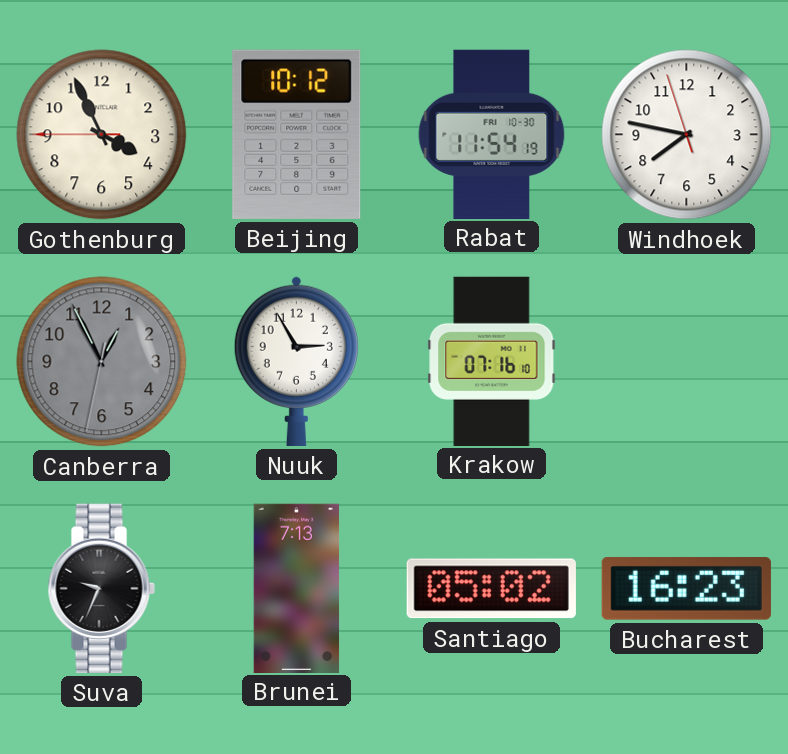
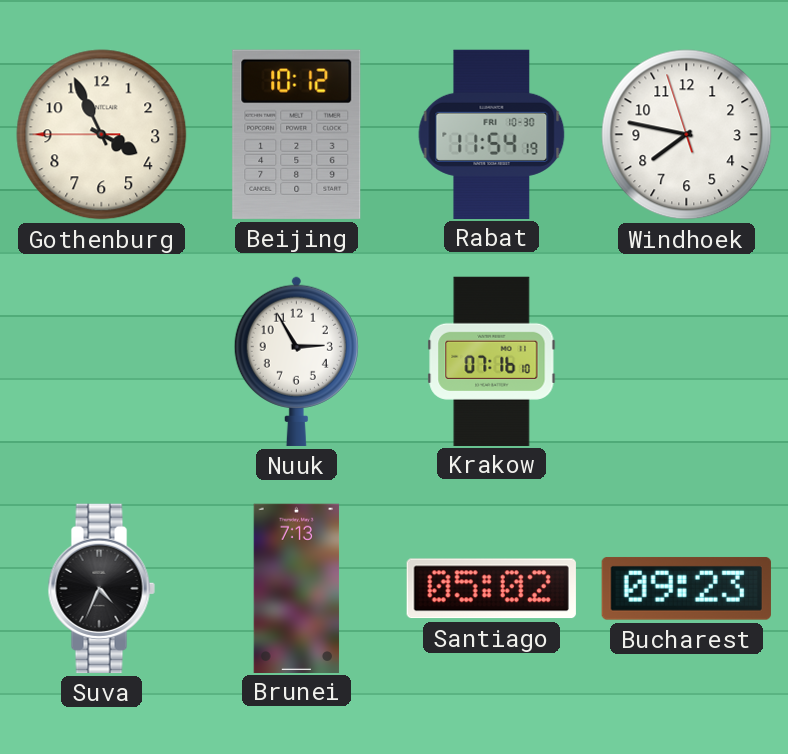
Canberra: 12:55 -> none
Suva: 9:34 -> 4:34
Bucharest: 16:23 -> 09:23
